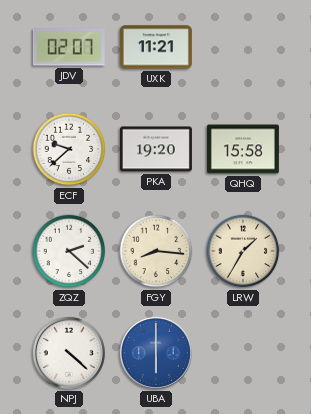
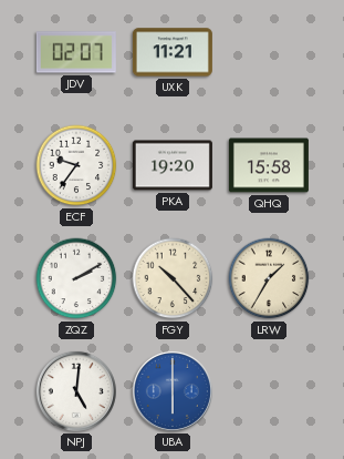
ECF: 9:38 -> 9:36
ZQZ: 2:22 -> 2:10
FGY: 8:16 -> 10:23
NPJ: 4:22 -> 5:01
